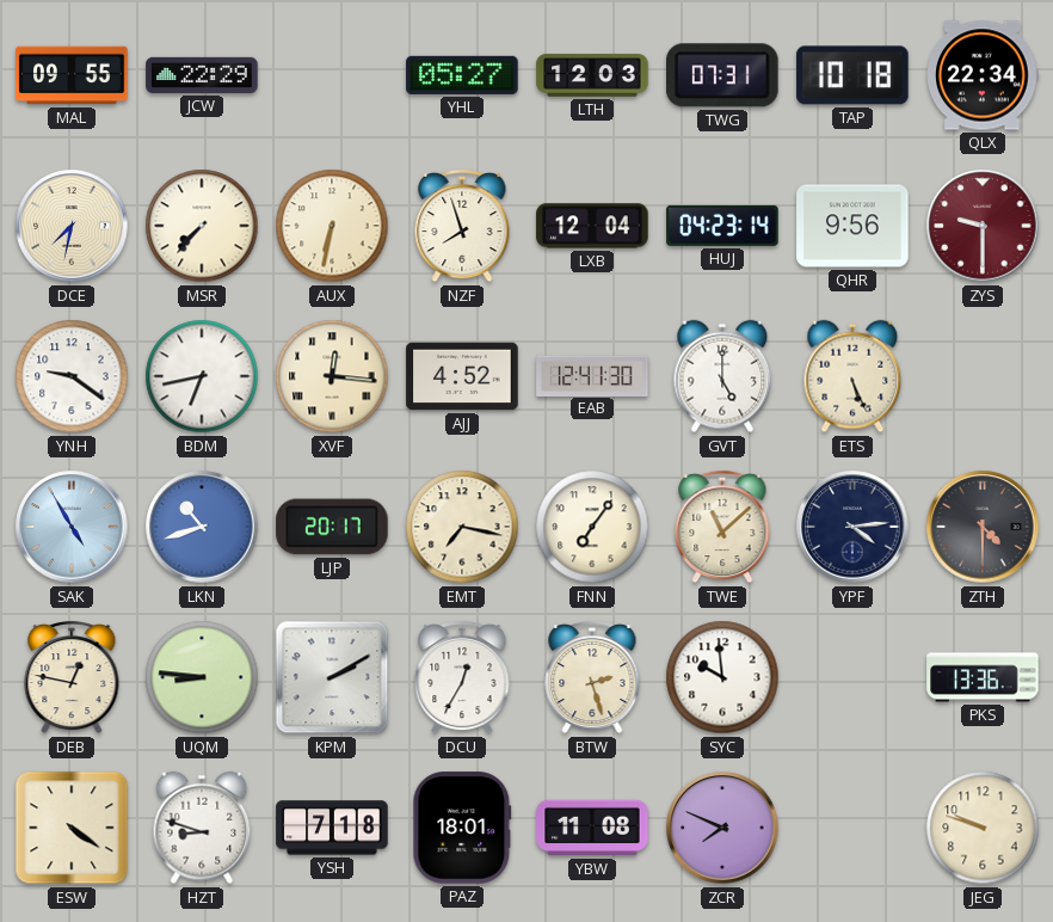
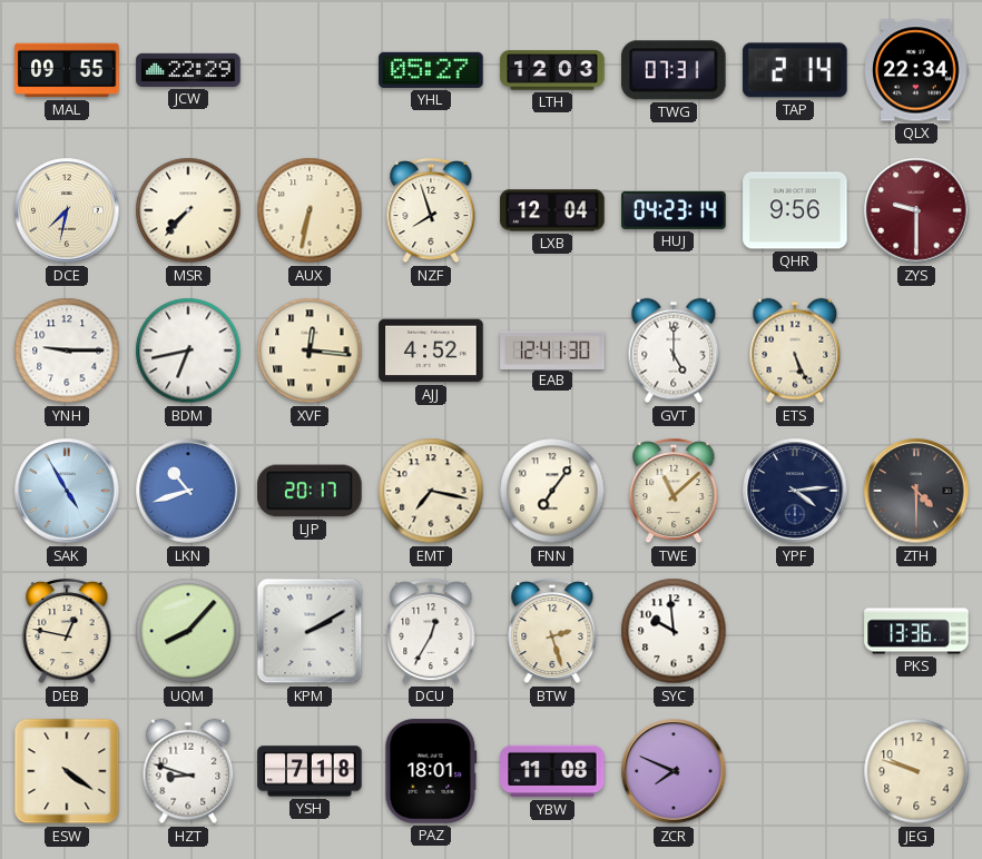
TAP: 10:18 -> 2:14
YNH: 9:21 -> 9:15
UQM: 8:46 -> 8:07
